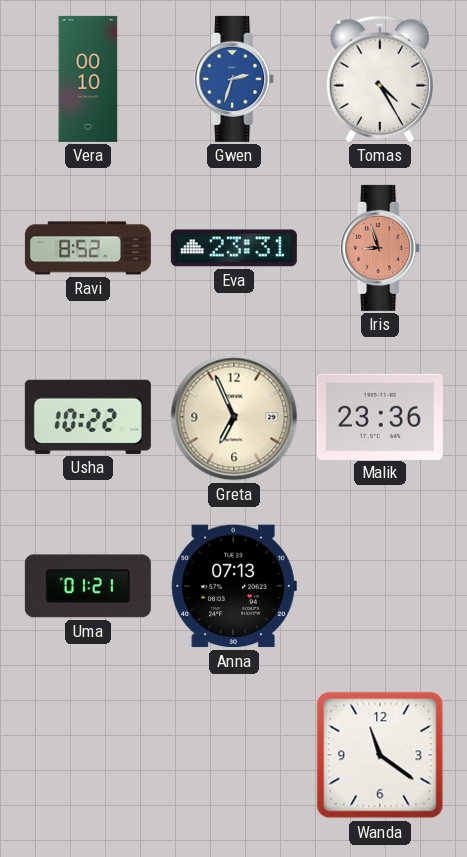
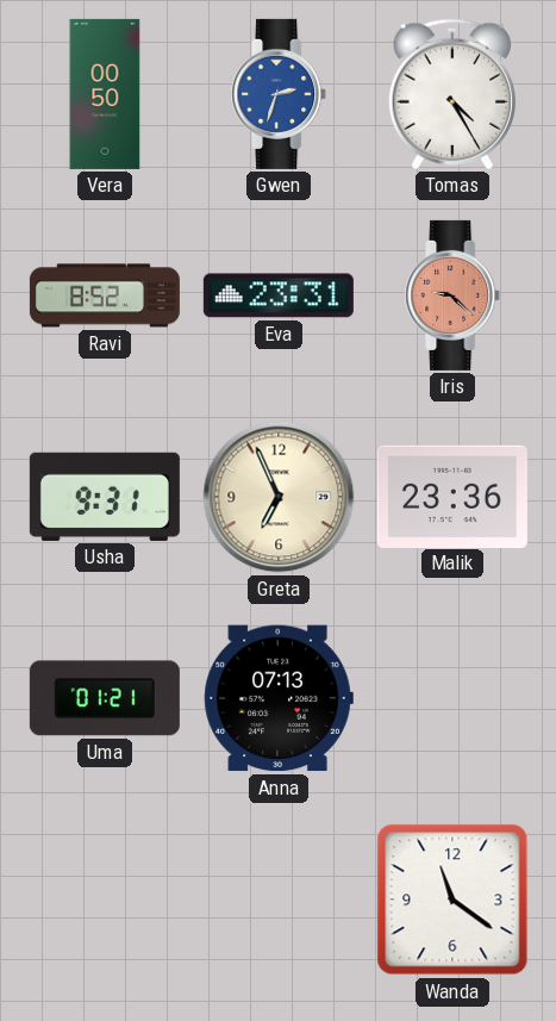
Vera: 00:10 -> 00:50
Iris: 8:57 -> 9:22
Usha: 10:22 -> 9:31
